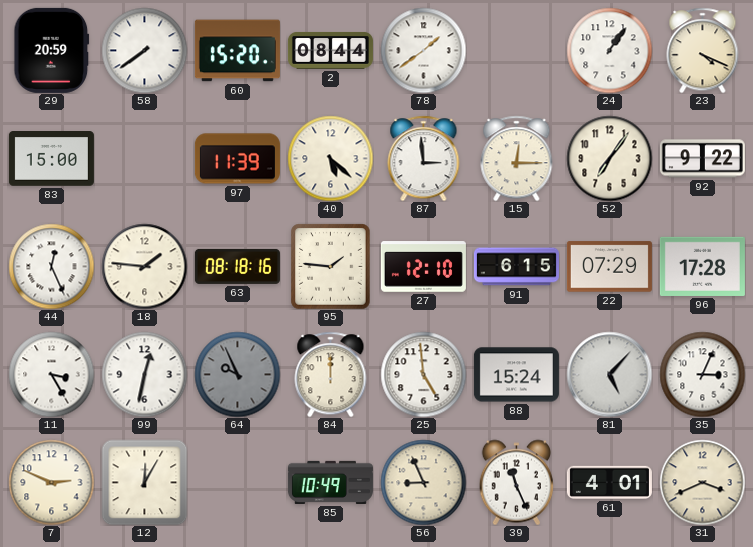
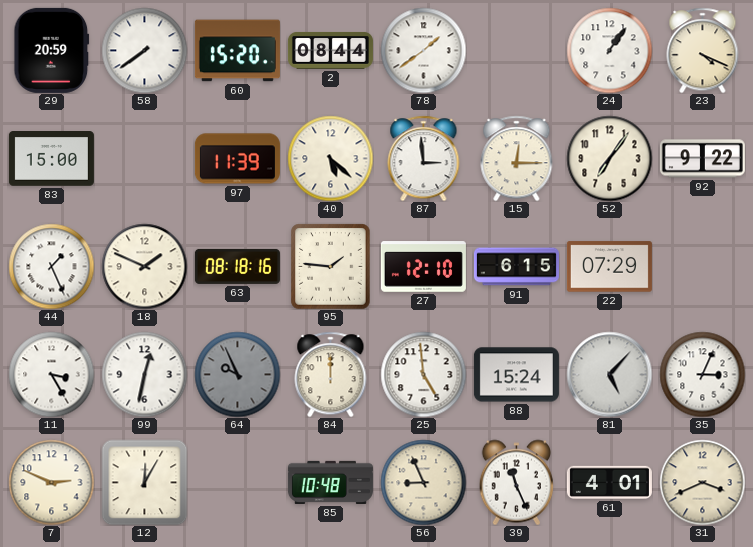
44: 12:26 -> 1:26
18: 1:46 -> 1:49
96: 17:28 -> none
85: 10:49 -> 10:48
